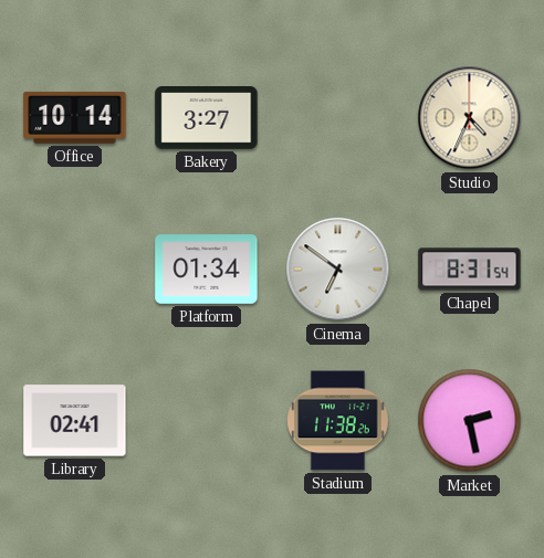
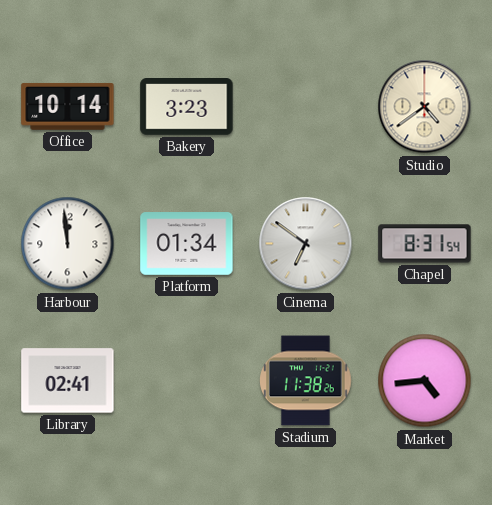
Bakery: 3:27 -> 3:23
Studio: 4:34 -> 4:39
Harbour: none -> 11:59
Market: 2:28 -> 4:44
